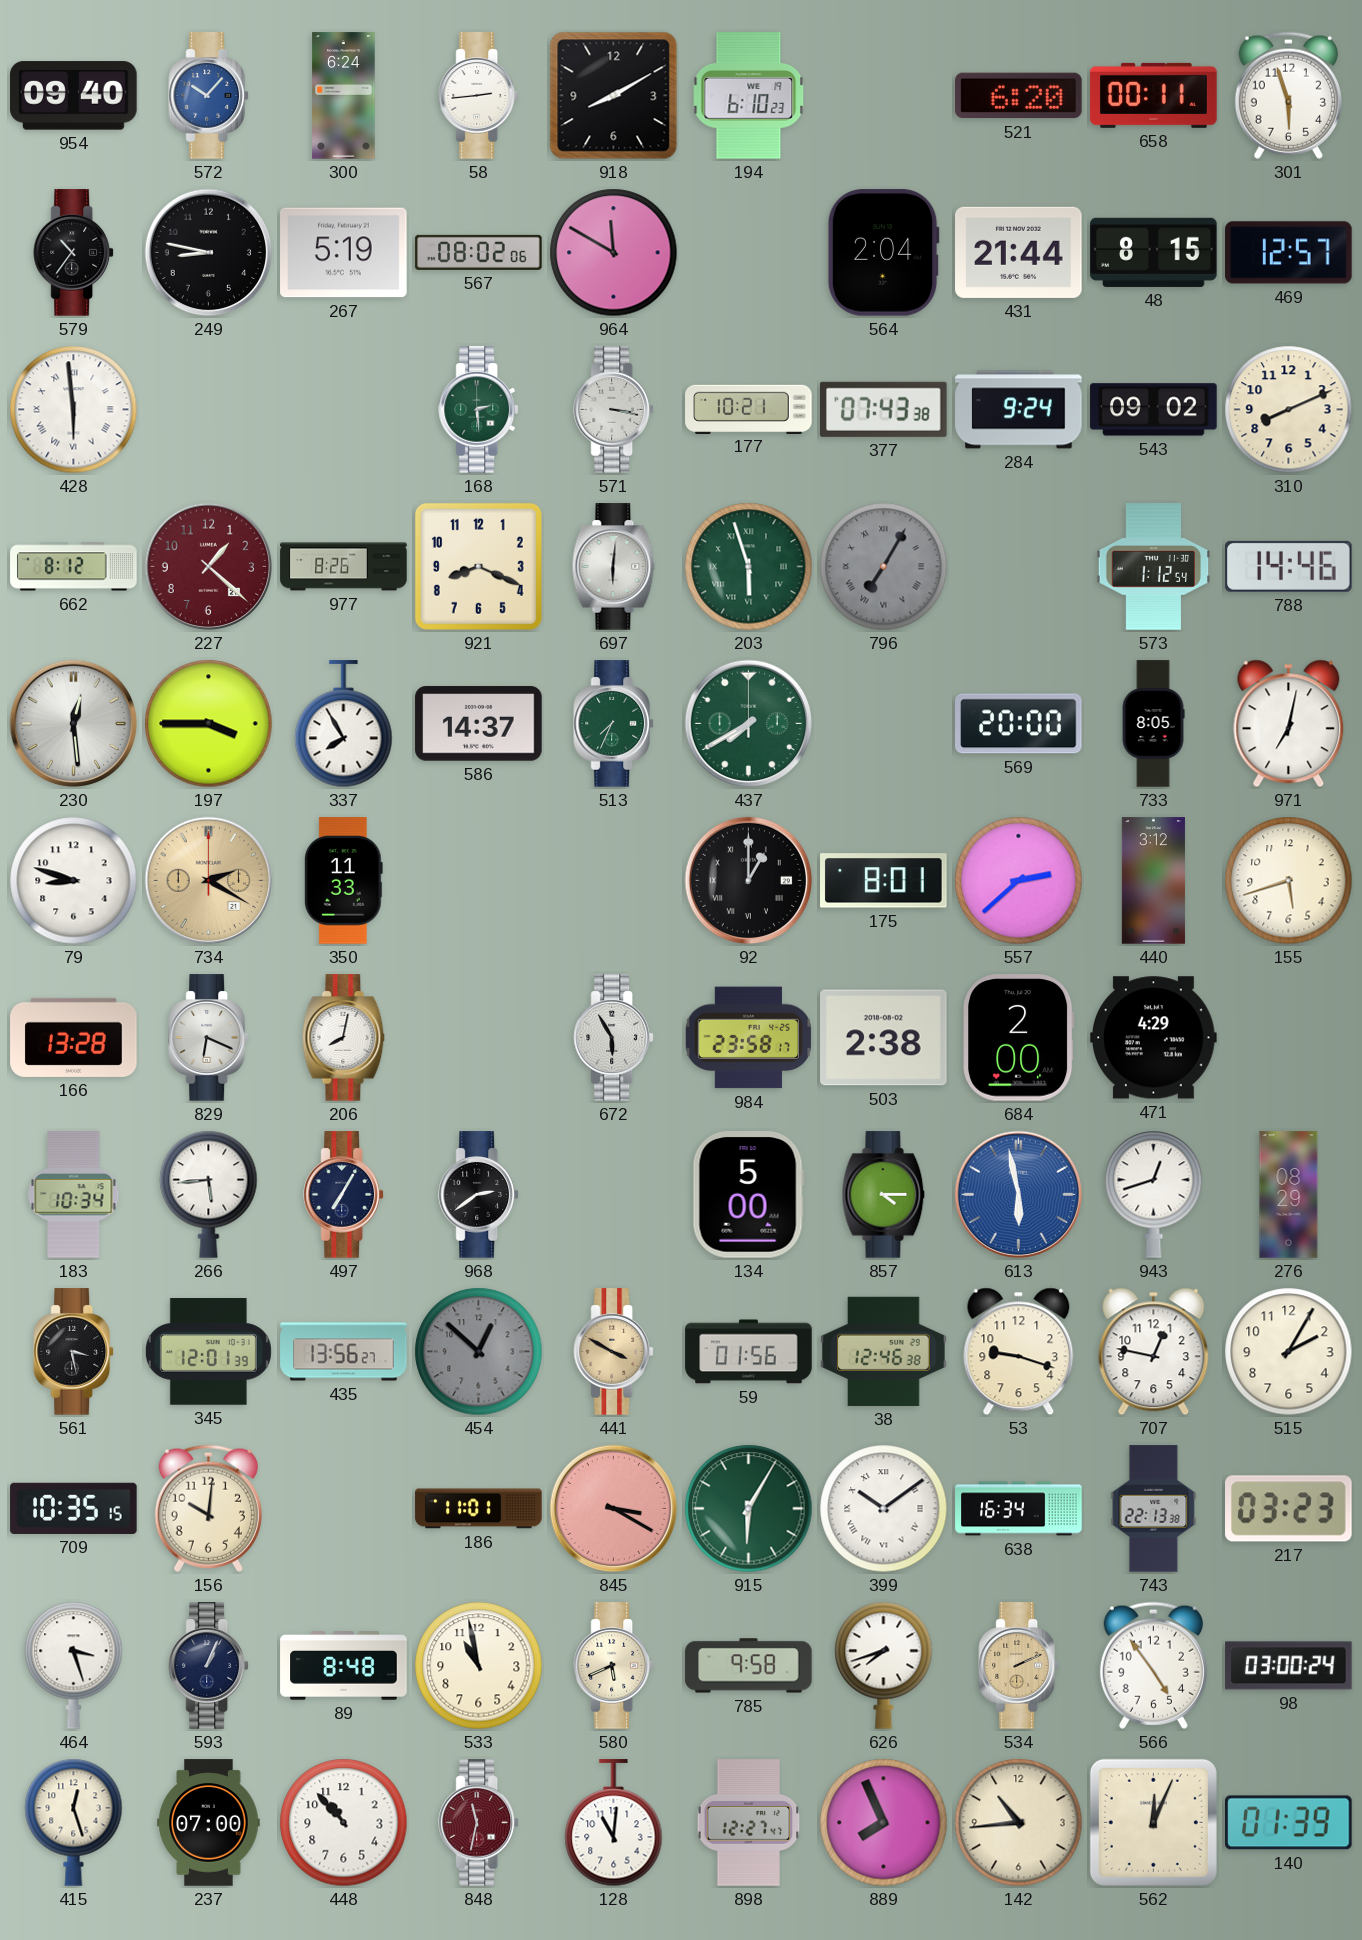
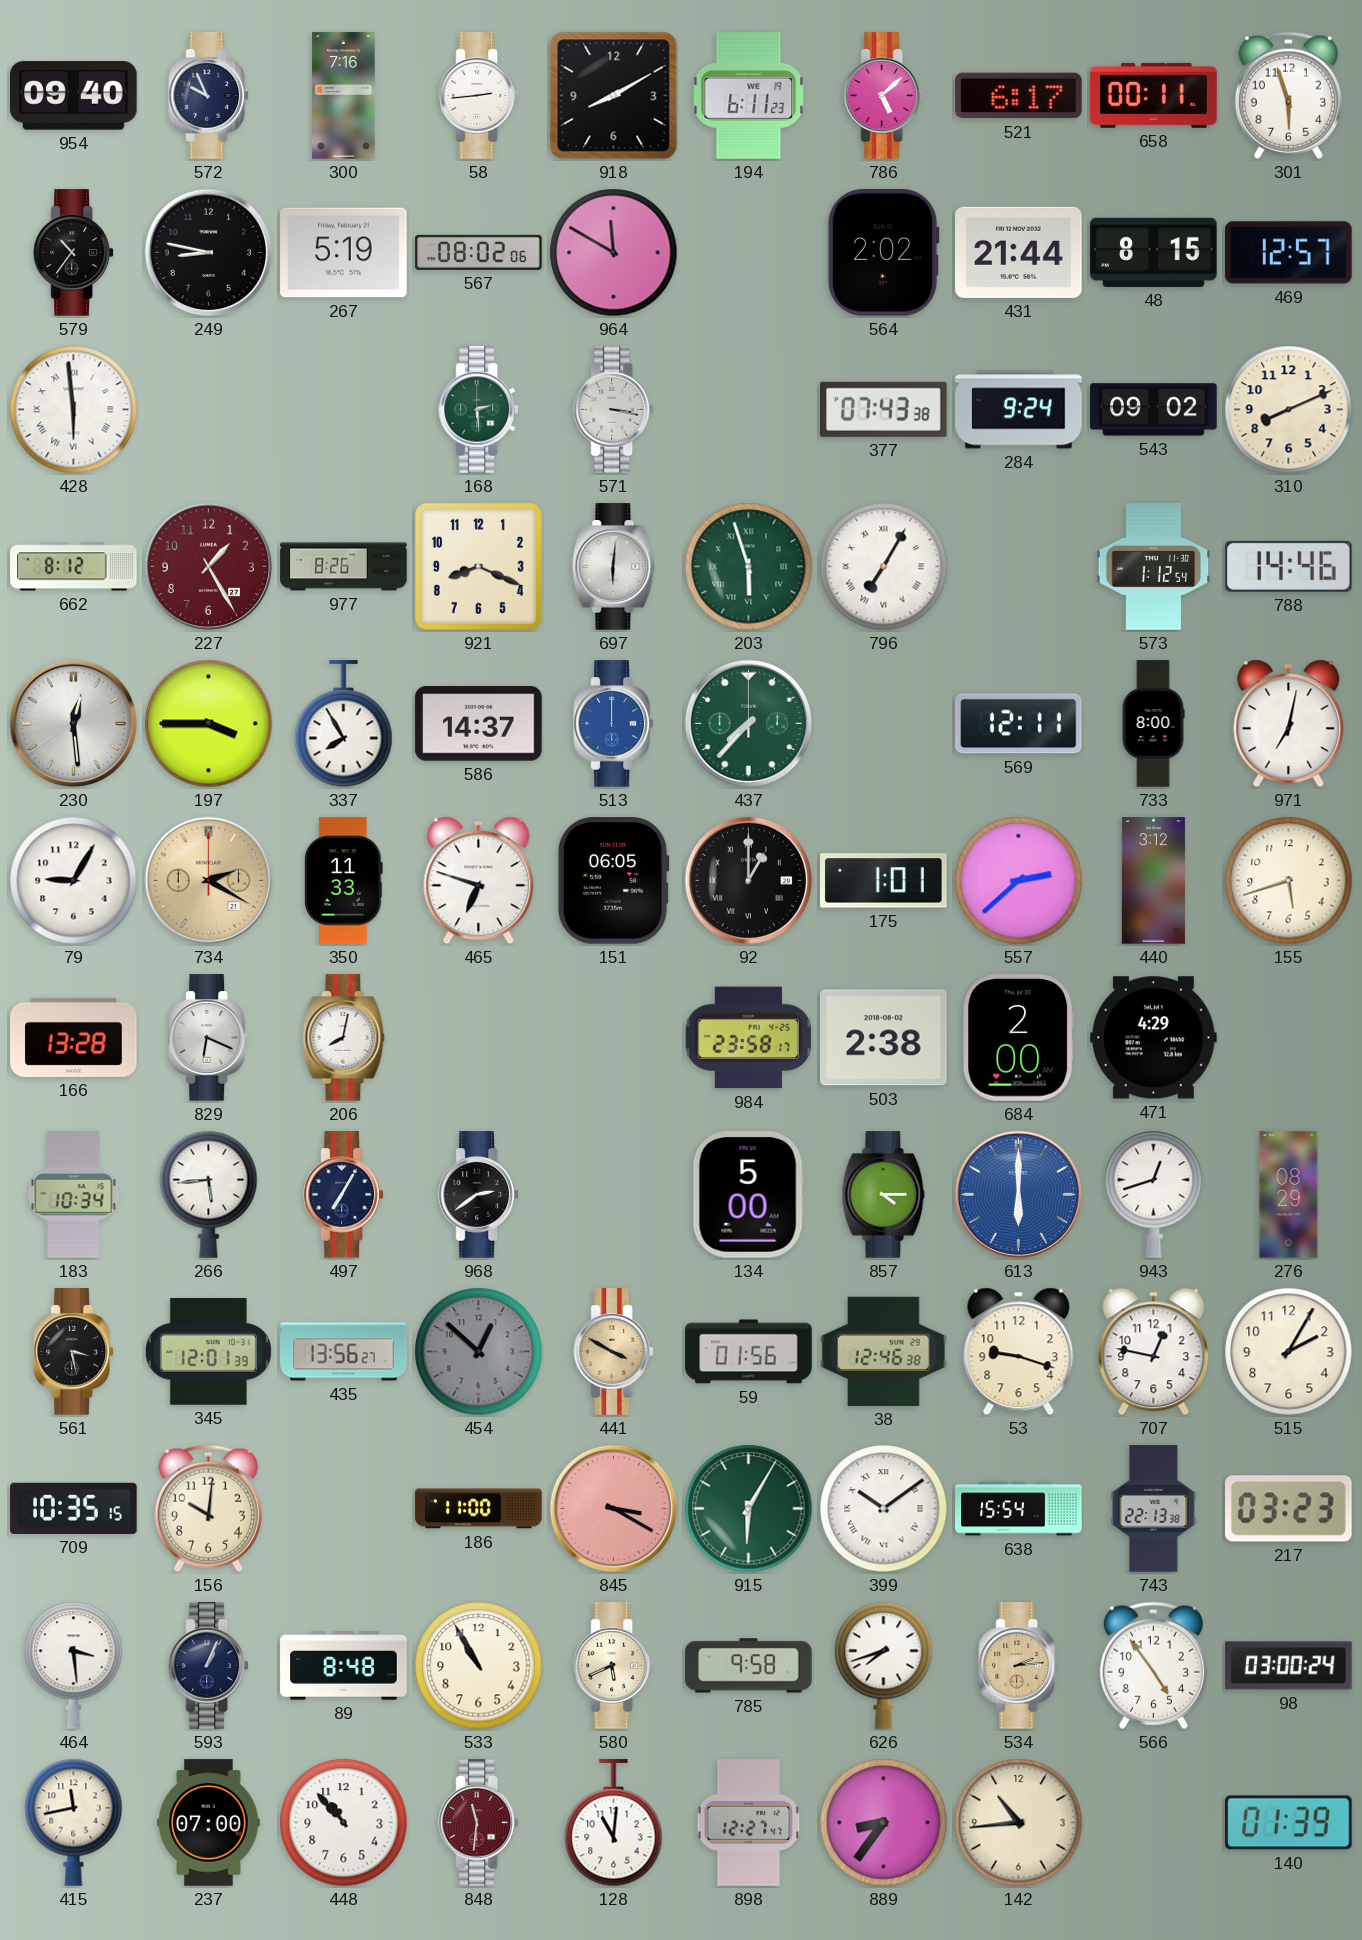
572: 10:07 -> 9:56
572 dial: blue -> navy
300: 6:24 -> 7:16
194: 6:10 -> 6:11
786: none -> 5:08
521: 6:20 -> 6:17
564: 2:04 -> 2:02
177: 10:21 -> none
227: 1:22 -> 1:25
796 dial: grey -> white
513: 7:34 -> 12:00
513 dial: green -> blue
437: 7:40 -> 7:37
569: 20:00 -> 12:11
733: 8:05 -> 8:00
79: 8:48 -> 9:05
465: none -> 6:48
151: none -> 06:05
175: 8:01 -> 1:01
672: 5:55 -> none
613: 5:58 -> 6:00
186: 11:01 -> 11:00
638: 16:34 -> 15:54
464: 3:27 -> 3:29
533: 10:58 -> 10:55
534: 2:11 -> 2:14
415: 12:27 -> 11:43
848: 11:32 -> 11:31
889: 7:56 -> 8:36
562: 12:04 -> none
